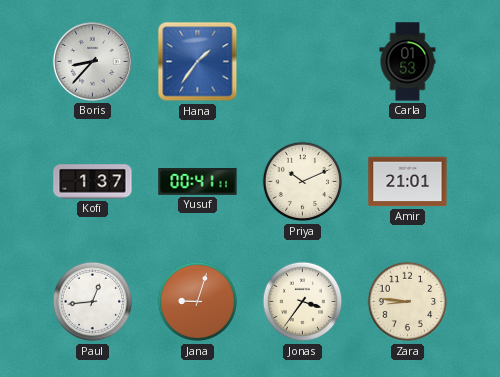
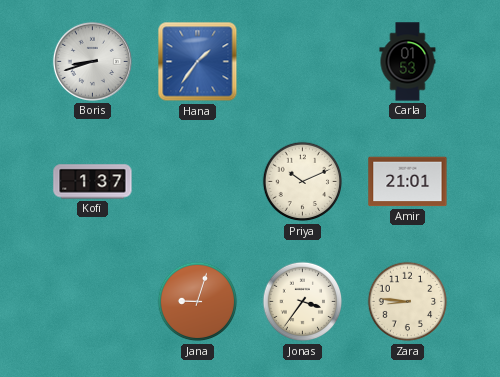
Boris: 8:37 -> 8:42
Yusuf: 00:41 -> none
Paul: 12:44 -> none
